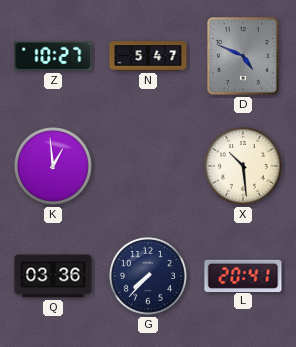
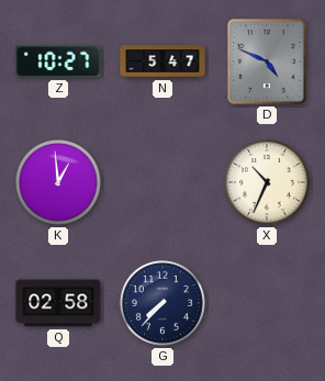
X: 10:29 -> 10:34
Q: 03:36 -> 02:58
L: 20:41 -> none
